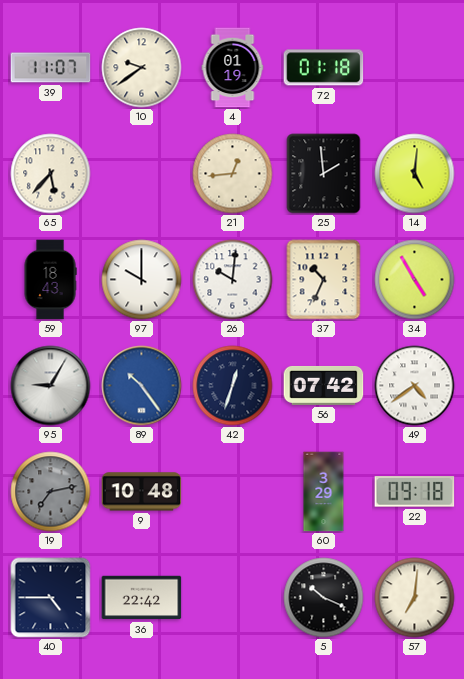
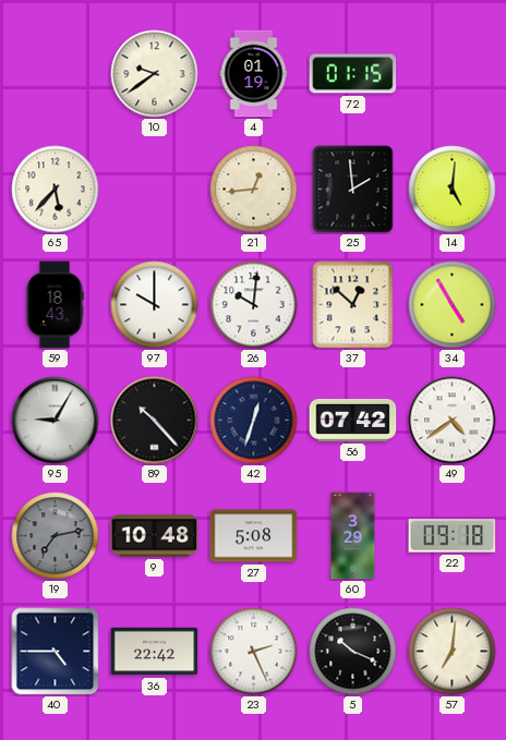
39: 11:07 -> none
72: 01:18 -> 01:15
37: 10:34 -> 12:52
89: 10:24 -> 10:23
89 dial: blue -> black
27: none -> 5:08
23: none -> 2:26
